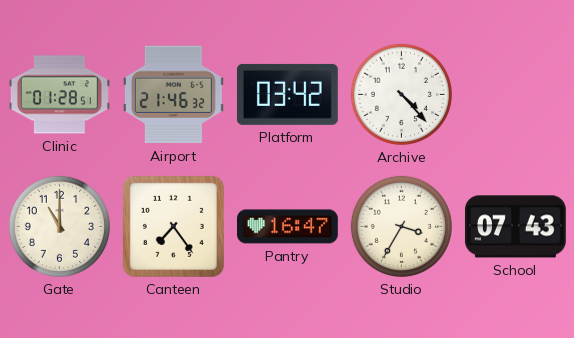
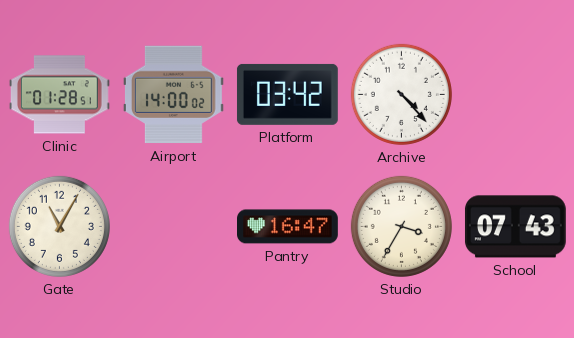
Airport: 21:46 -> 14:00
Gate: 11:00 -> 11:05
Canteen: 7:24 -> none
